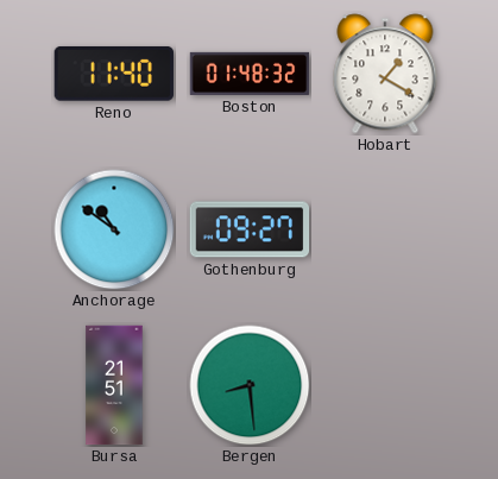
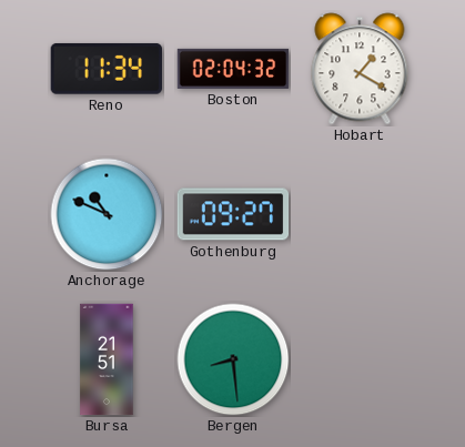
Reno: 11:40 -> 11:34
Boston: 01:48 -> 02:04
Anchorage: 10:51 -> 10:49
